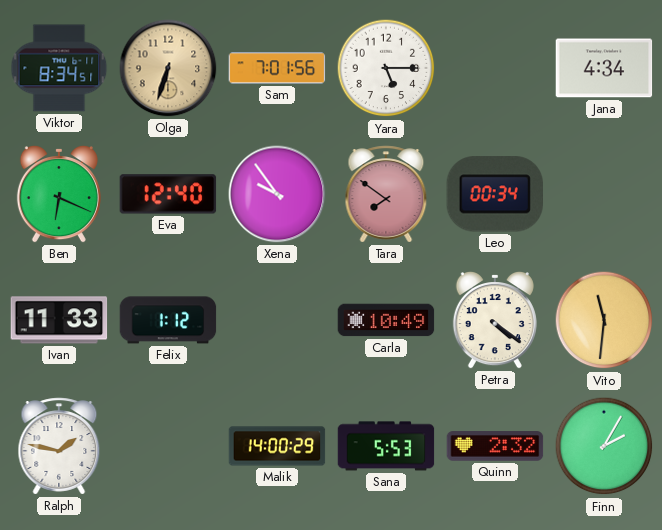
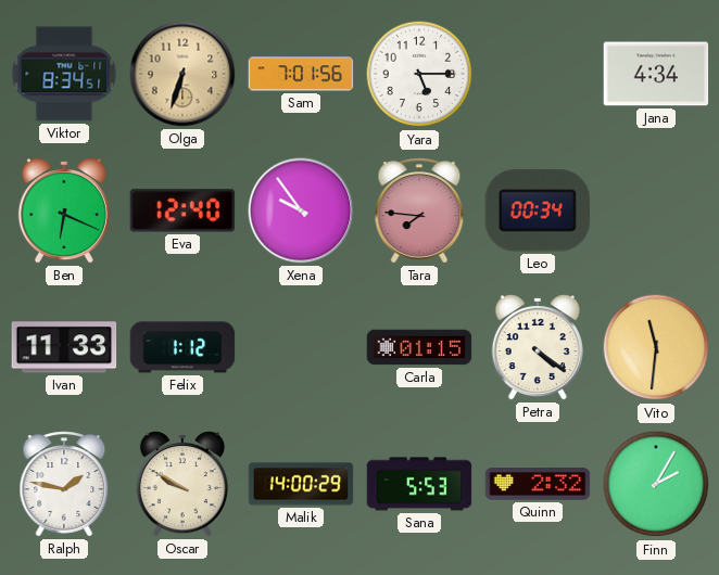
Tara: 7:51 -> 7:46
Carla: 10:49 -> 01:15
Oscar: none -> 9:50
